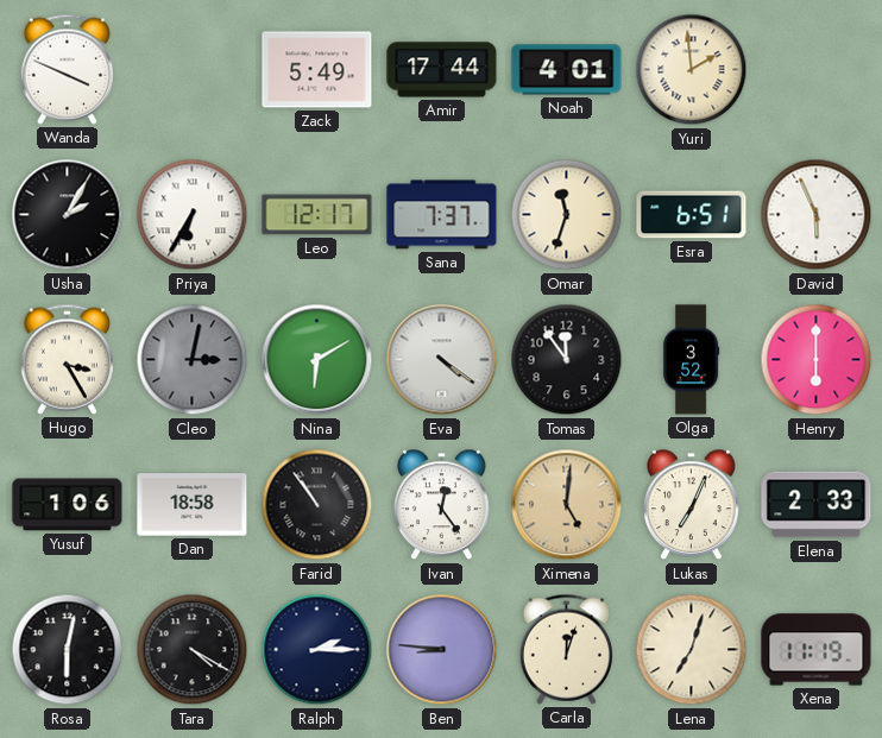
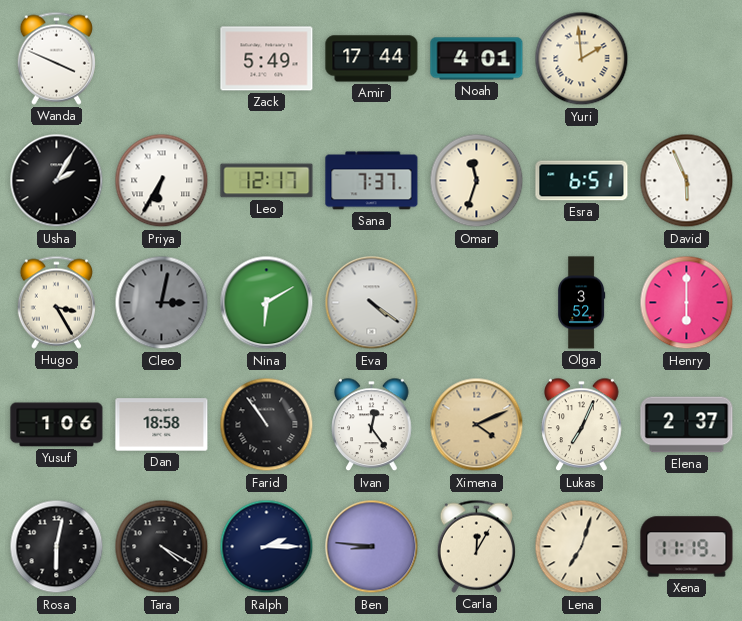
Tomas: 11:54 -> none
Ximena: 5:01 -> 4:11
Elena: 2:33 -> 2:37
Carla: 12:03 -> 12:05
